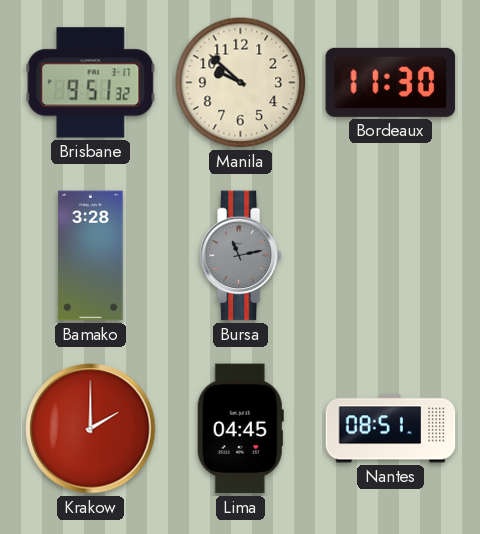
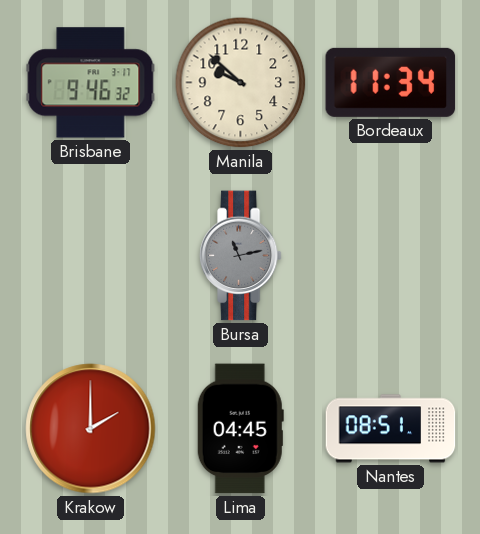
Brisbane: 9:51 -> 9:46
Bordeaux: 11:30 -> 11:34
Bamako: 3:28 -> none
